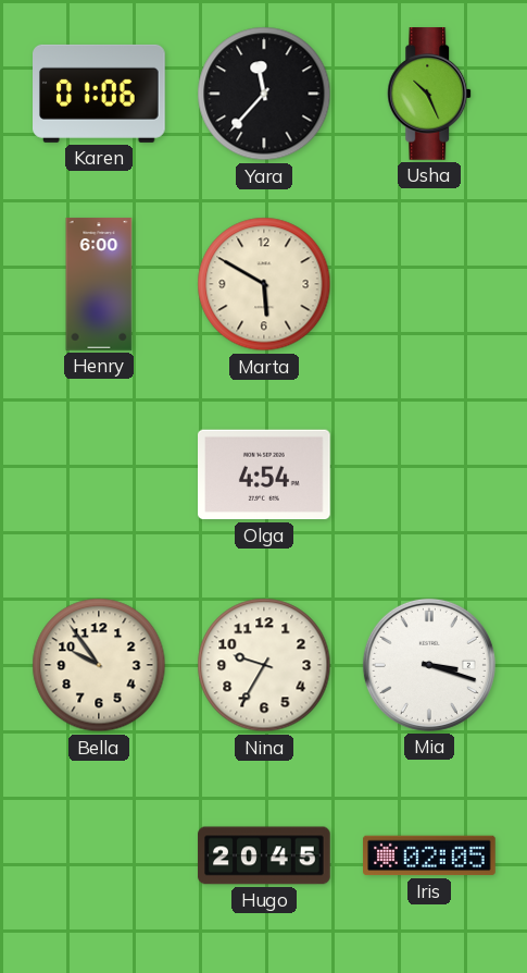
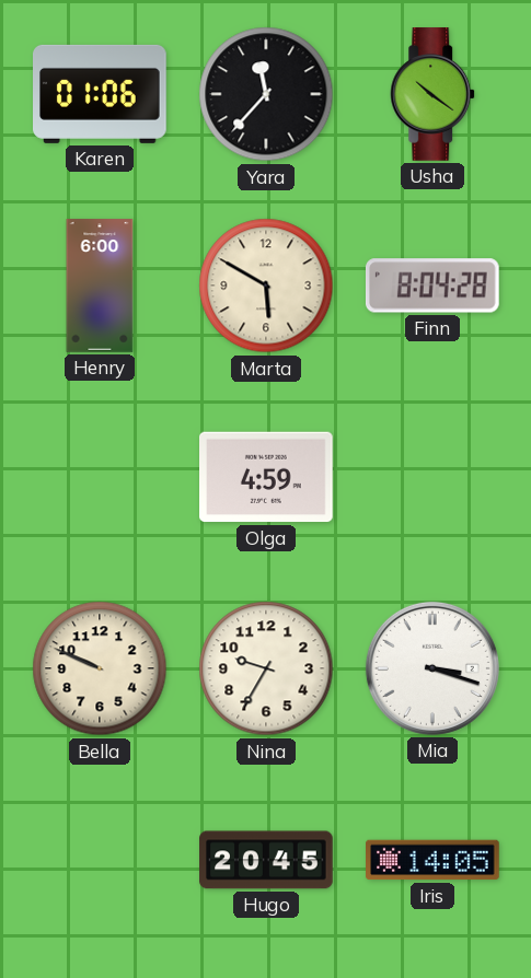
Usha: 10:26 -> 10:21
Finn: none -> 8:04
Olga: 4:54 -> 4:59
Bella: 9:54 -> 9:49
Iris: 02:05 -> 14:05
